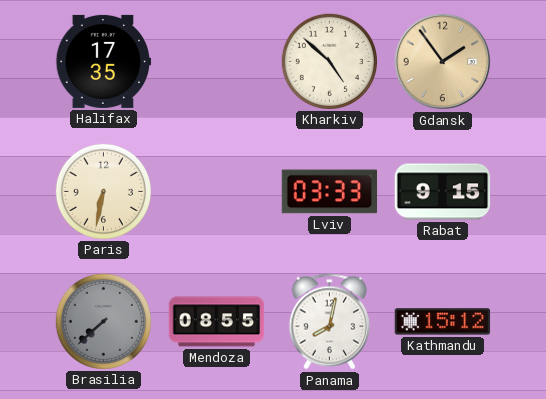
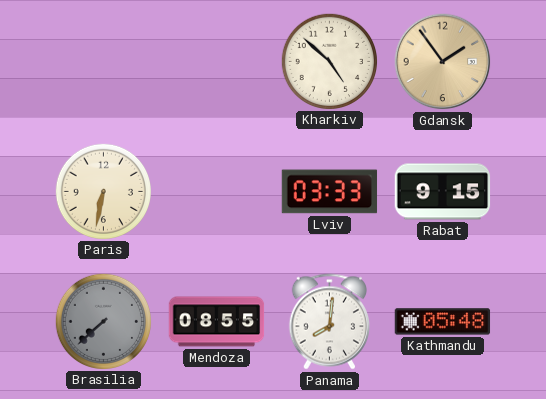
Halifax: 17:35 -> none
Panama: 8:02 -> 8:01
Kathmandu: 15:12 -> 05:48
